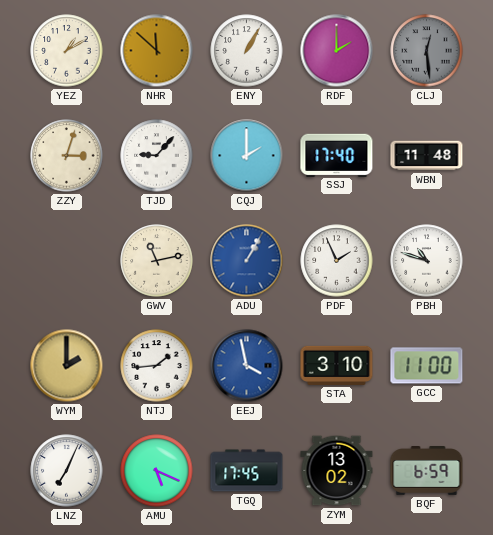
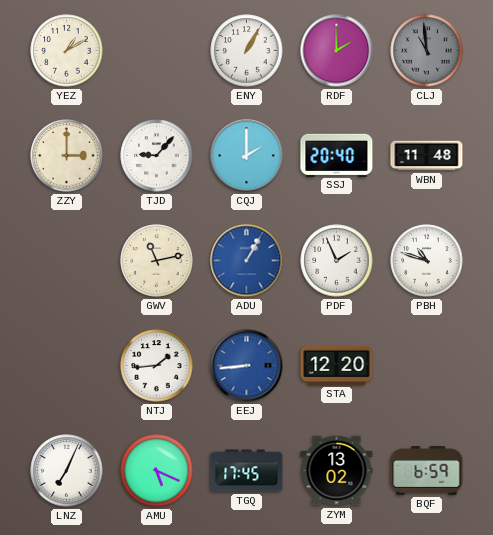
NHR: 11:52 -> none
CLJ: 12:29 -> 10:59
ZZY: 3:03 -> 3:00
SSJ: 17:40 -> 20:40
WYM: 2:00 -> none
EEJ: 3:58 -> 8:44
STA: 3:10 -> 12:20
GCC: 11:00 -> none
